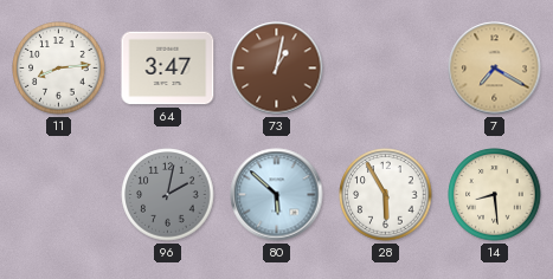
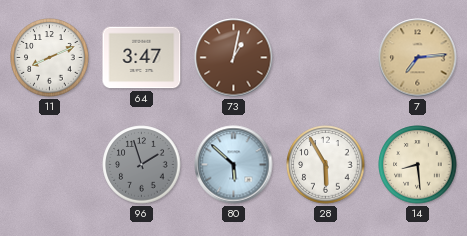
11: 8:14 -> 8:11
7: 7:20 -> 7:14
96: 2:02 -> 1:57
